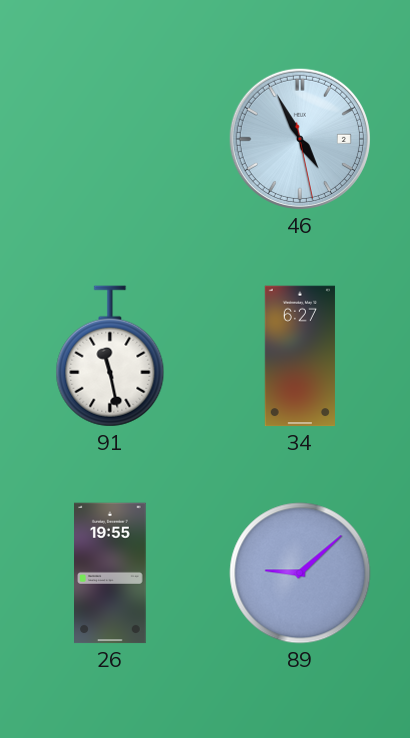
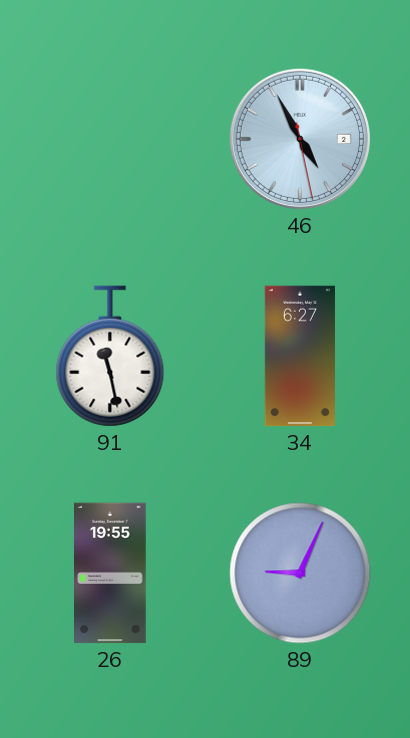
89: 9:08 -> 9:04
